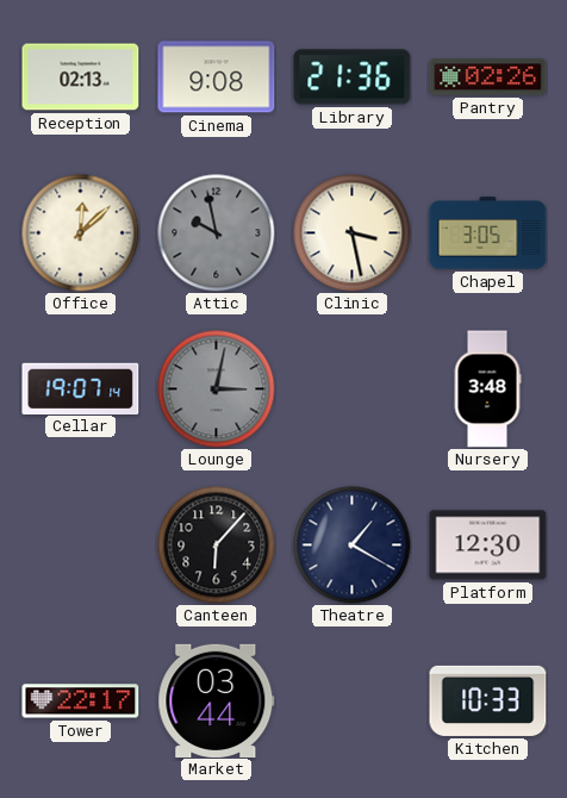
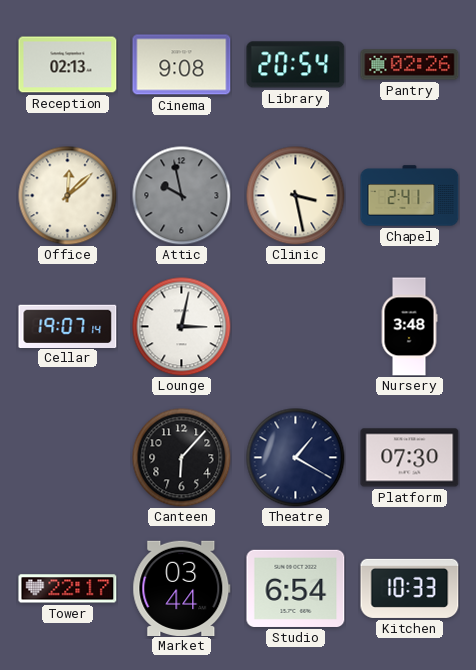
Library: 21:36 -> 20:54
Chapel: 3:05 -> 2:41
Lounge dial: grey -> white
Platform: 12:30 -> 07:30
Studio: none -> 6:54
